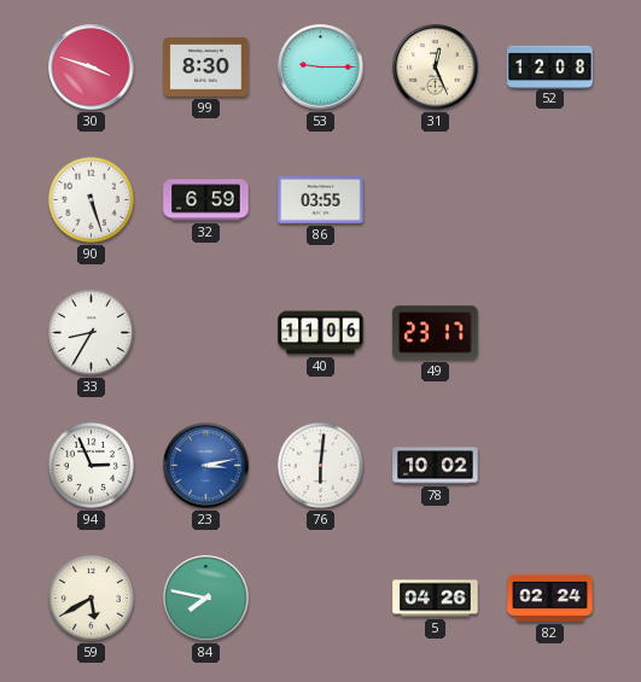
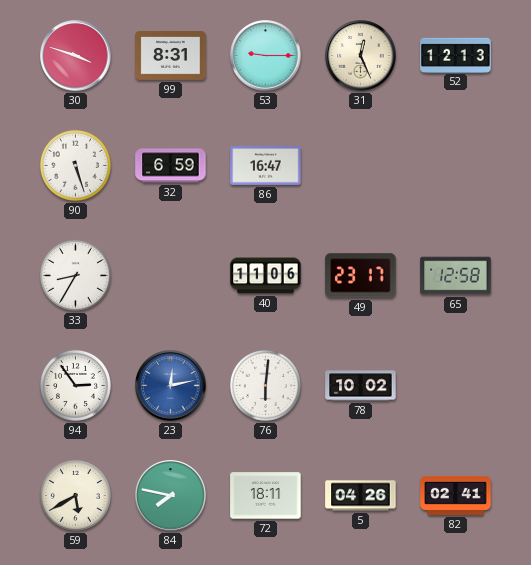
99: 8:30 -> 8:31
52: 12:08 -> 12:13
86: 03:55 -> 16:47
65: none -> 12:58
94: 2:56 -> 2:54
23: 3:13 -> 12:13
72: none -> 18:11
82: 02:24 -> 02:41
